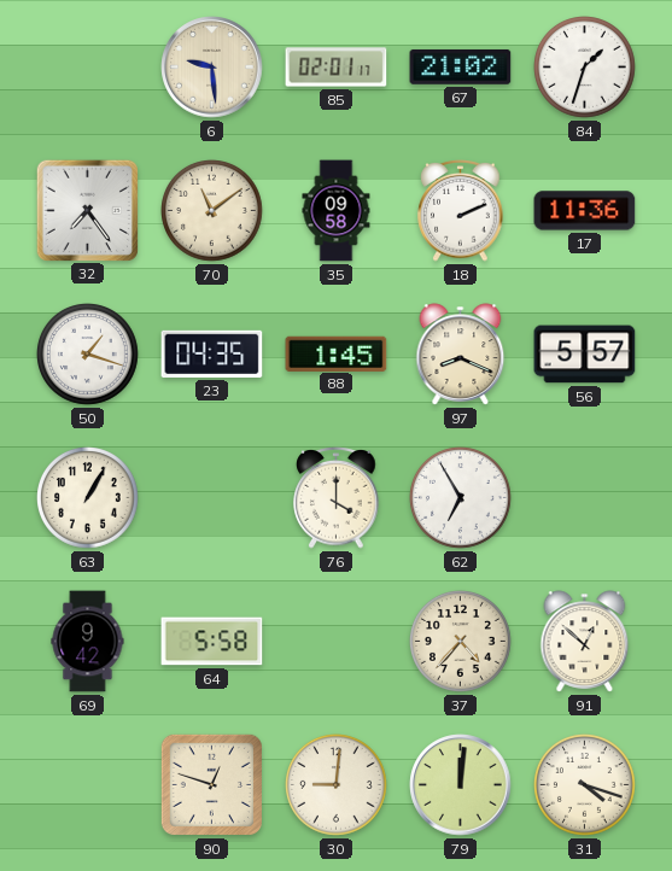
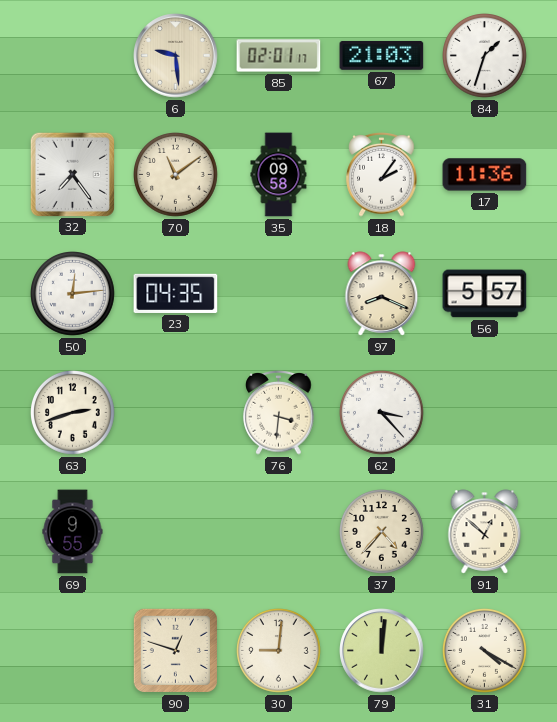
67: 21:02 -> 21:03
18: 2:11 -> 2:06
50: 1:18 -> 12:14
88: 1:45 -> none
63: 1:05 -> 2:42
76: 4:00 -> 3:31
62: 6:55 -> 3:23
69: 9:42 -> 9:55
64: 5:58 -> none
31: 4:18 -> 4:20
